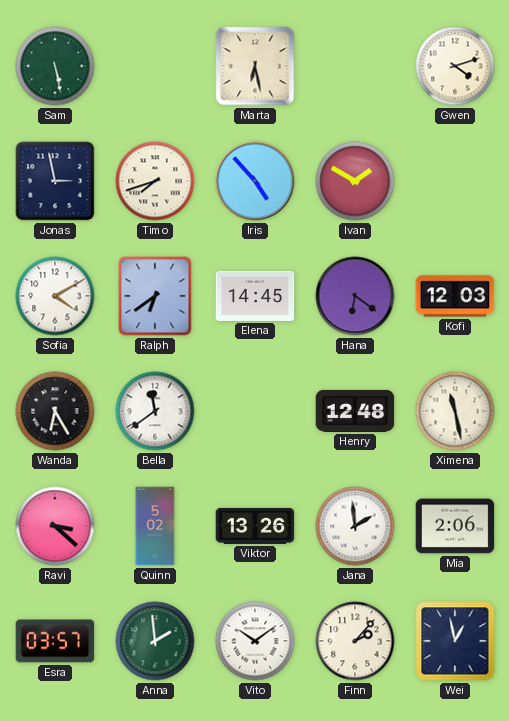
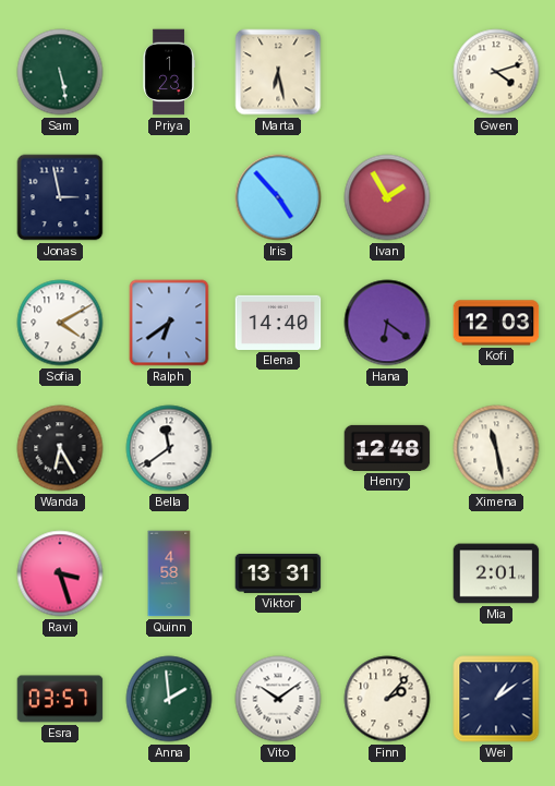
Priya: none -> 1:23
Timo: 7:42 -> none
Ivan: 1:50 -> 1:55
Elena: 14:45 -> 14:40
Ravi: 3:22 -> 3:27
Quinn: 5:02 -> 4:58
Viktor: 13:26 -> 13:31
Jana: 1:59 -> none
Mia: 2:06 -> 2:01
Wei: 12:58 -> 1:09
